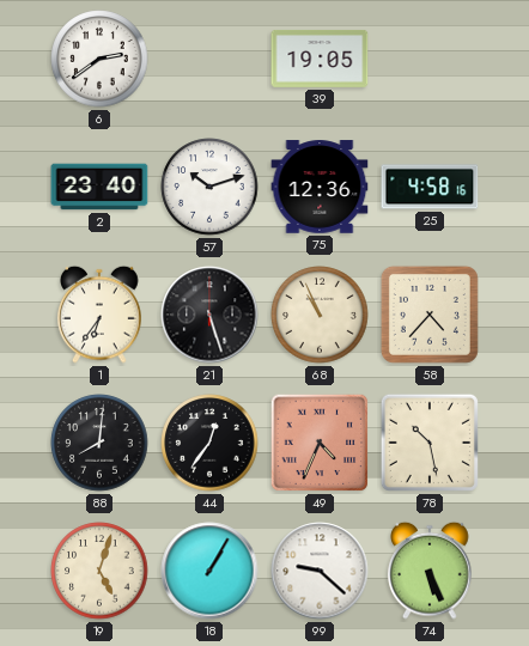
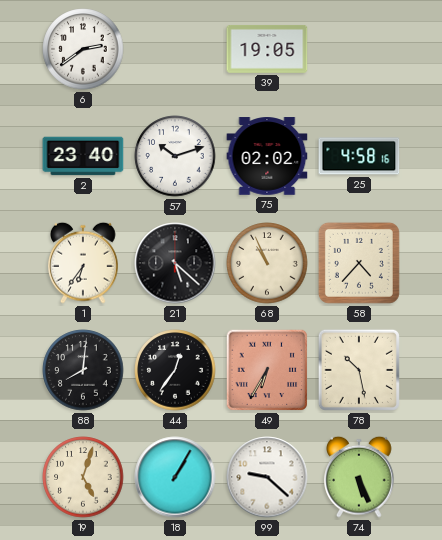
75: 12:36 -> 02:02
21: 5:27 -> 5:22
49: 4:34 -> 6:35
